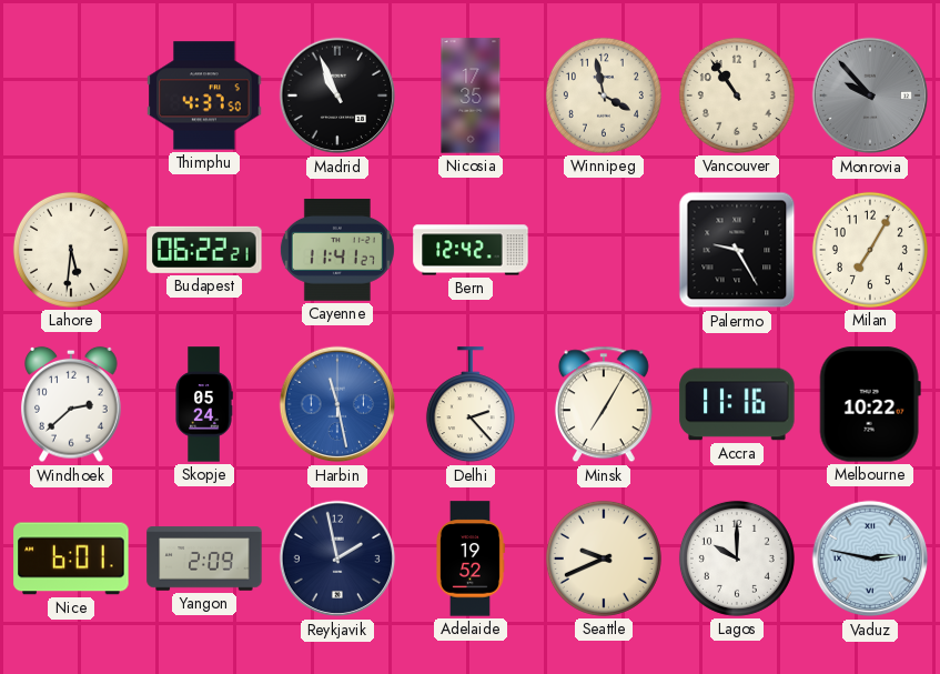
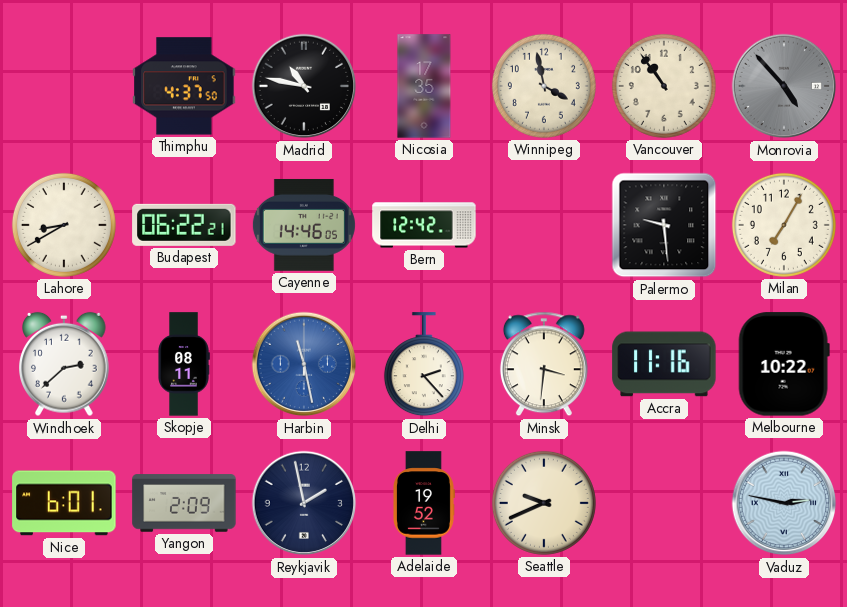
Madrid: 10:56 -> 10:47
Monrovia: 9:53 -> 4:53
Lahore: 5:31 -> 8:40
Cayenne: 11:41 -> 14:46
Palermo: 9:25 -> 9:29
Skopje: 05:24 -> 08:11
Minsk: 7:05 -> 3:31
Lagos: 10:00 -> none
